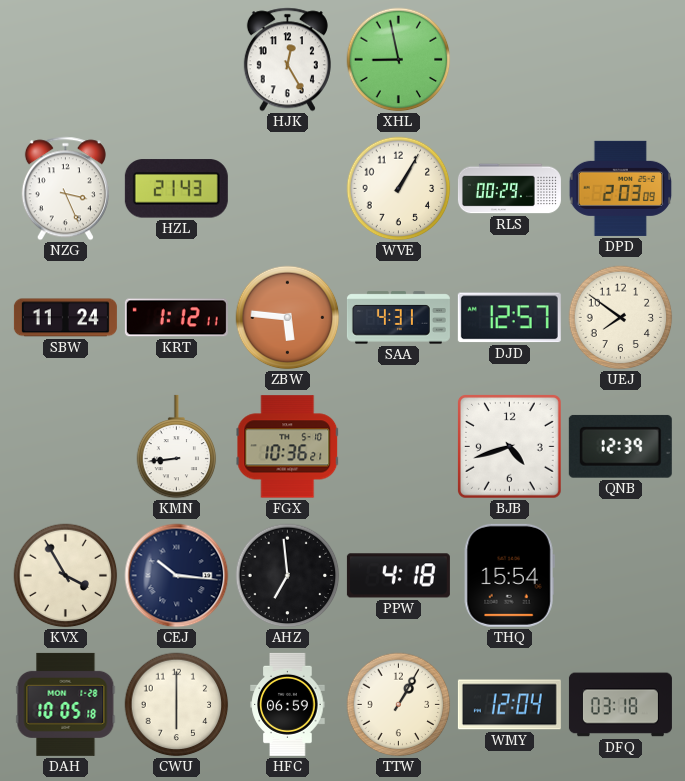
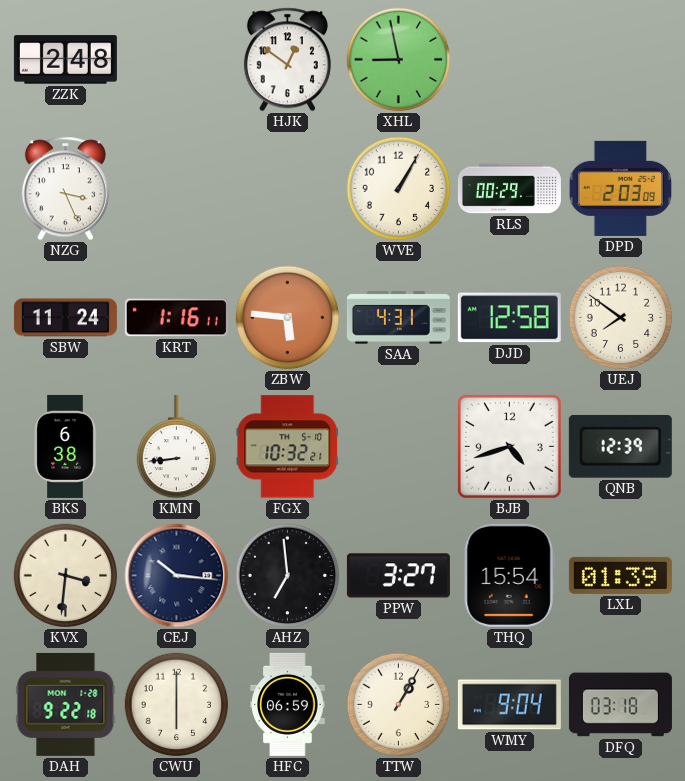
ZZK: none -> 2:48
HJK: 12:25 -> 12:51
HZL: 21:43 -> none
KRT: 1:12 -> 1:16
DJD: 12:57 -> 12:58
BKS: none -> 6:38
FGX: 10:36 -> 10:32
KVX: 3:55 -> 3:31
PPW: 4:18 -> 3:27
LXL: none -> 01:39
DAH: 10:05 -> 9:22
WMY: 12:04 -> 9:04
